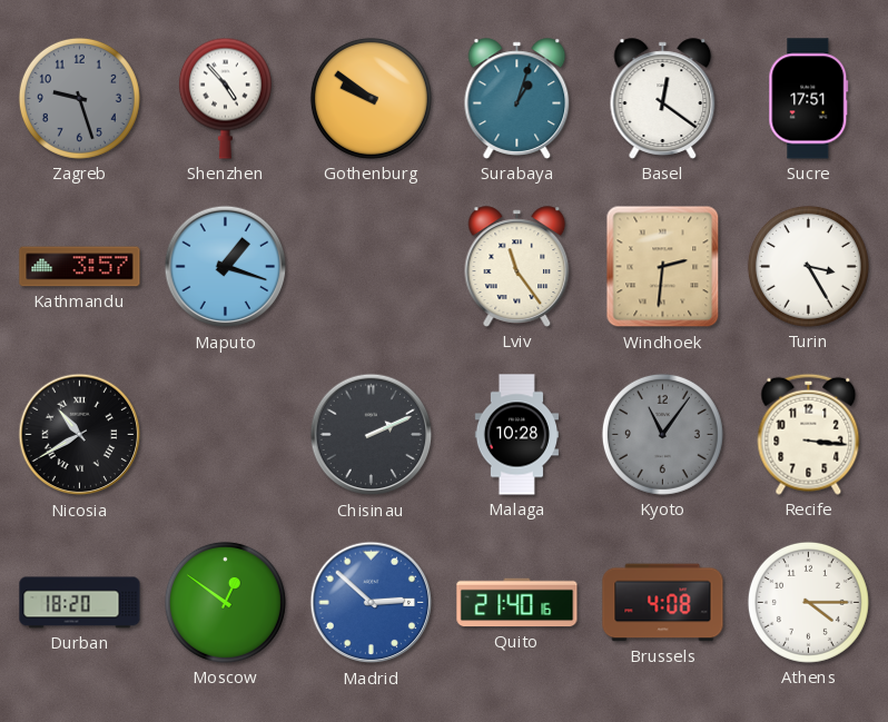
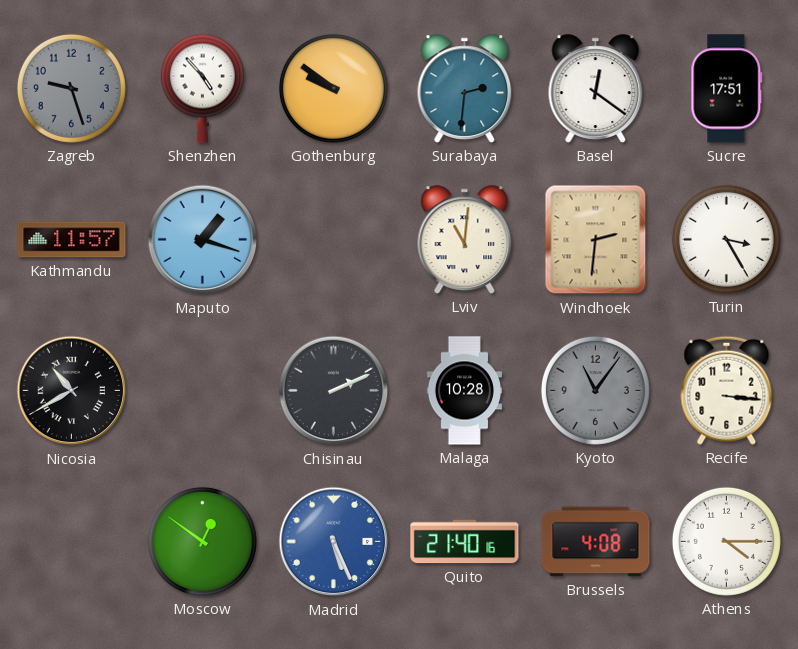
Surabaya: 1:03 -> 2:31
Kathmandu: 3:57 -> 11:57
Lviv: 11:24 -> 11:01
Durban: 18:20 -> none
Madrid: 2:52 -> 5:26
